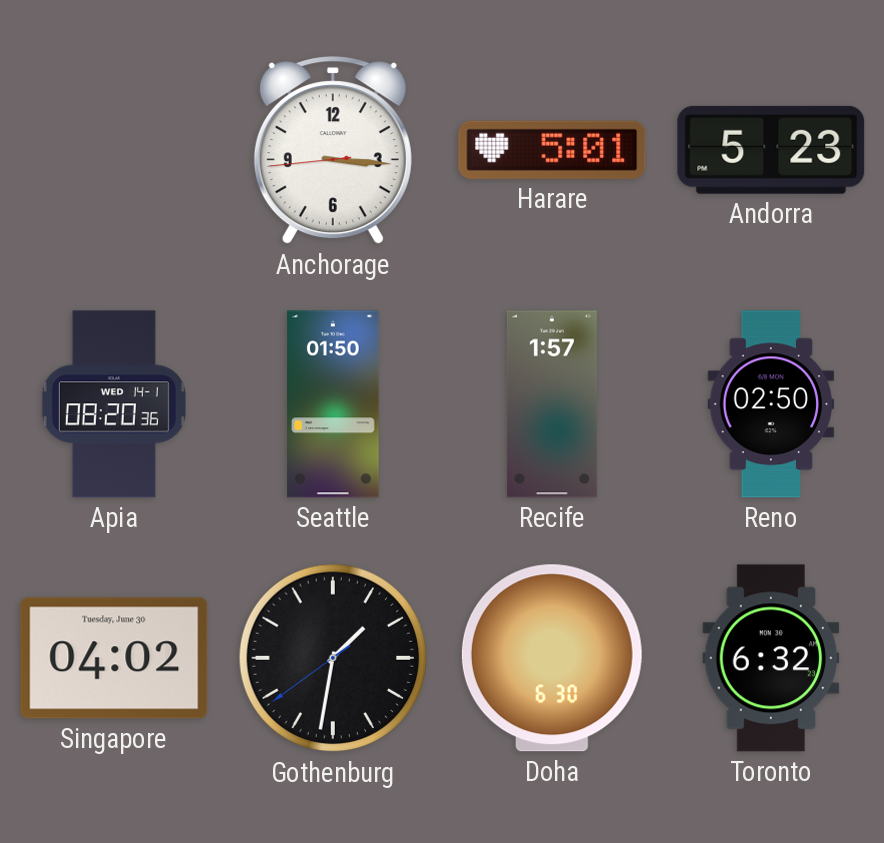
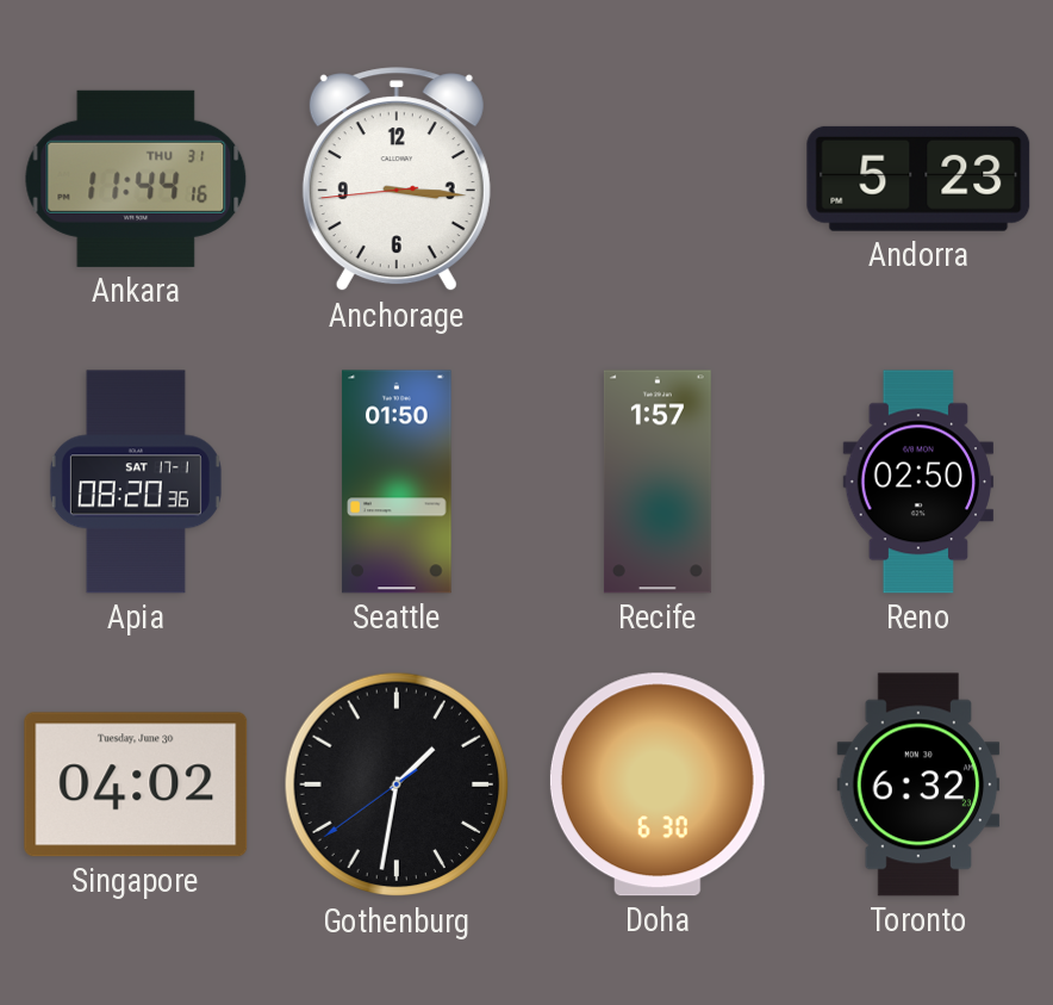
Ankara: none -> 11:44
Harare: 5:01 -> none
Apia date: WED 14-1 -> SAT 17-1
